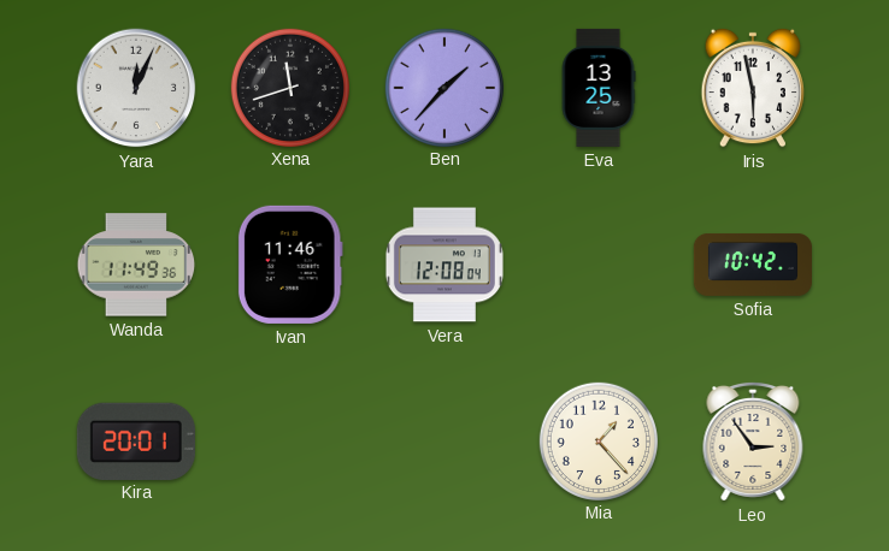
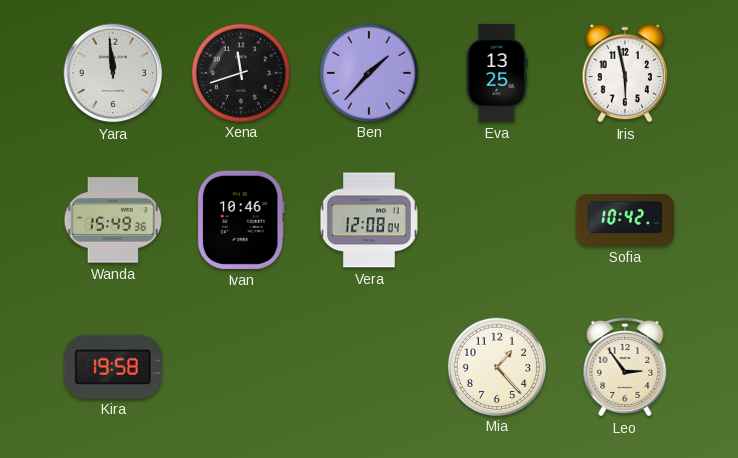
Yara: 12:04 -> 11:59
Wanda: 11:49 -> 15:49
Ivan: 11:46 -> 10:46
Kira: 20:01 -> 19:58
